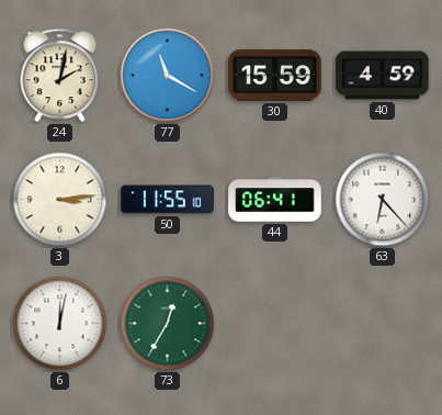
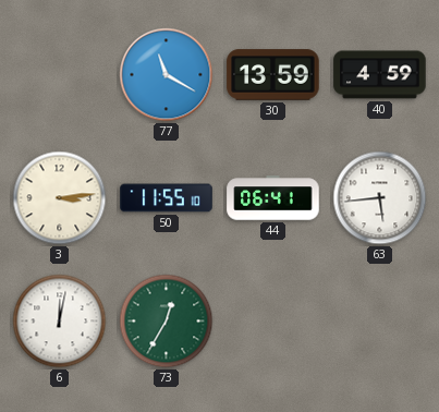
24: 2:02 -> none
30: 15:59 -> 13:59
63: 6:23 -> 5:44
